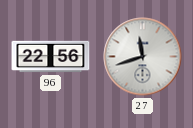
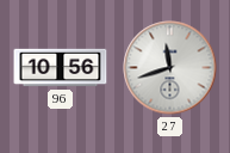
96: 22:56 -> 10:56
